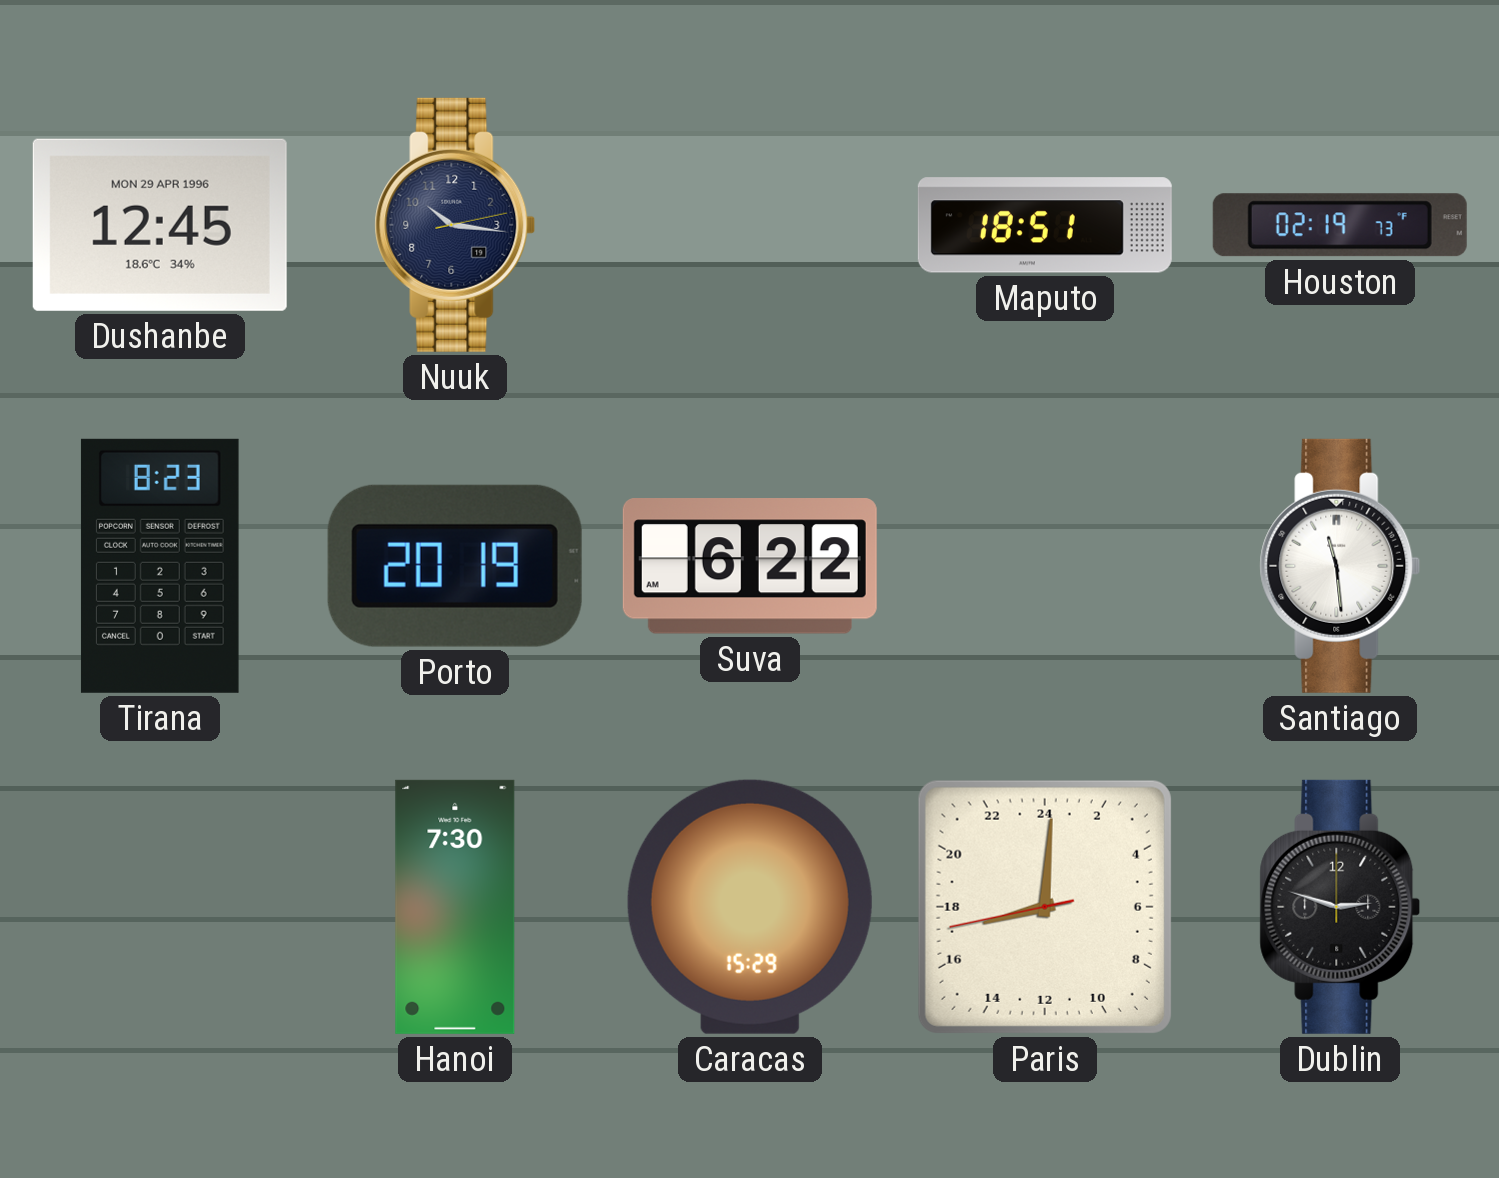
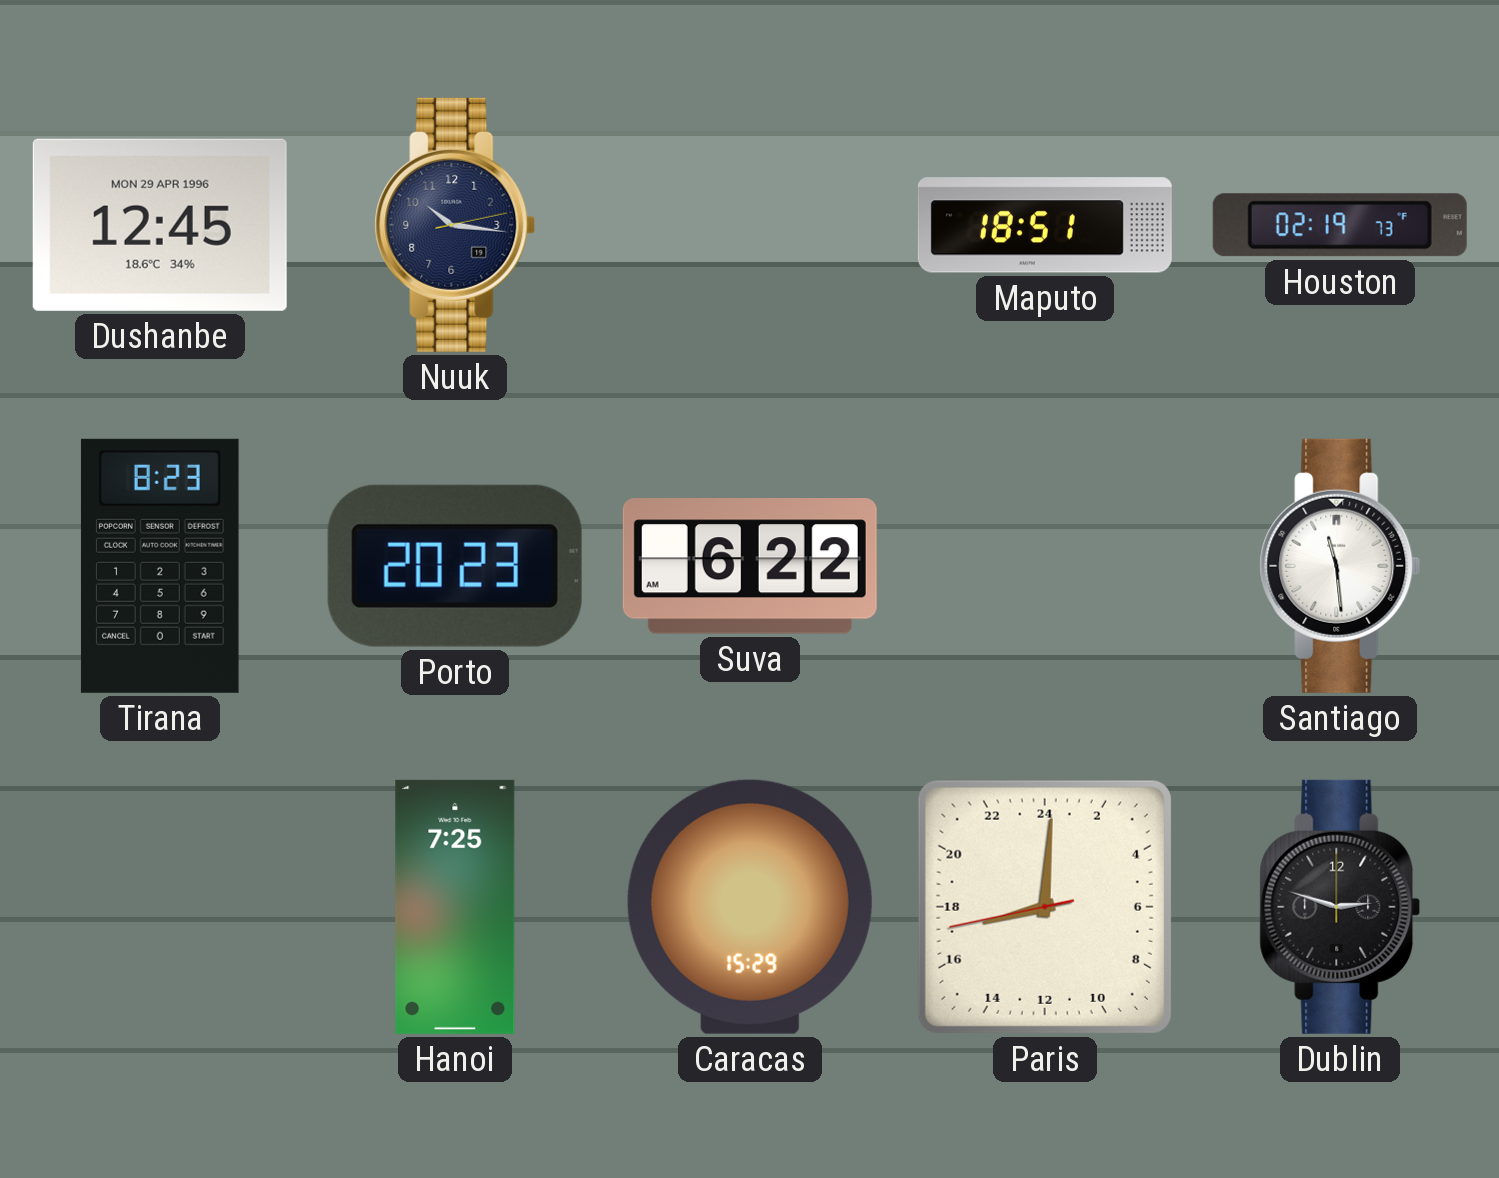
Porto: 20:19 -> 20:23
Hanoi: 7:30 -> 7:25
